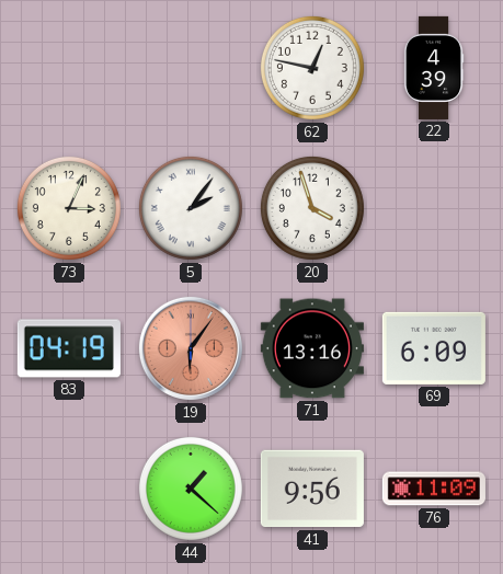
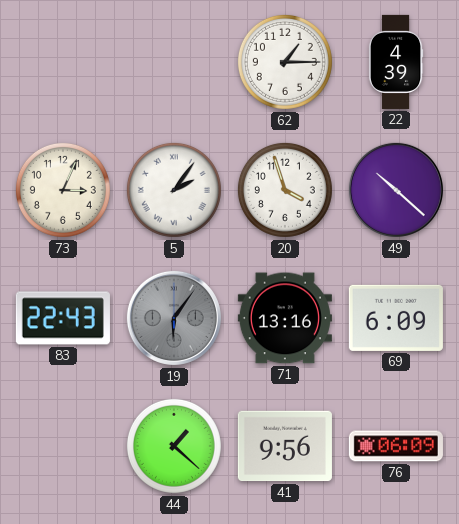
62: 12:47 -> 1:15
49: none -> 10:22
83: 04:19 -> 22:43
19 dial: salmon -> grey
76: 11:09 -> 06:09
